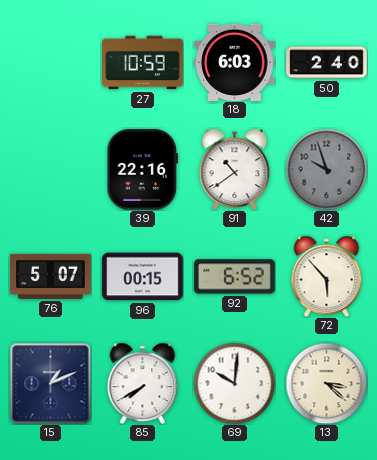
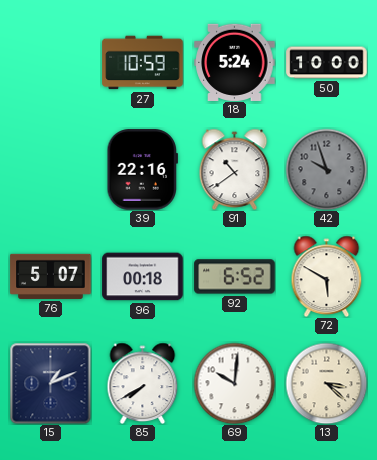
18: 6:03 -> 5:24
50: 2:40 -> 10:00
96: 00:15 -> 00:18
72: 5:53 -> 5:50
